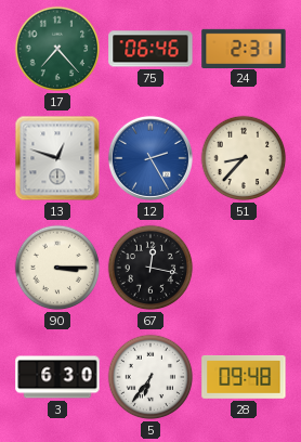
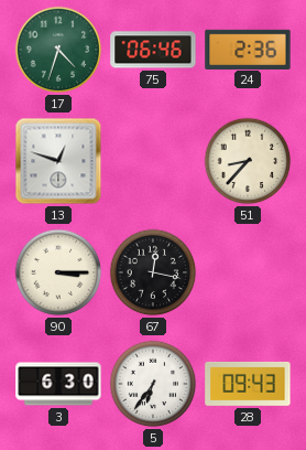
17: 7:23 -> 4:33
24: 2:31 -> 2:36
12: 2:25 -> none
28: 09:48 -> 09:43
